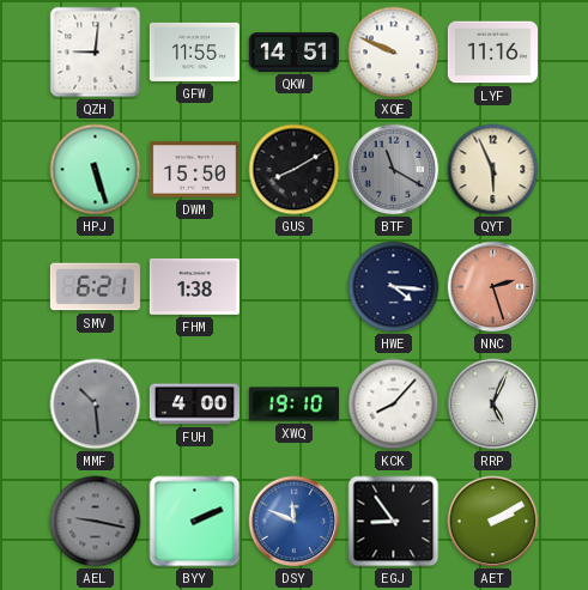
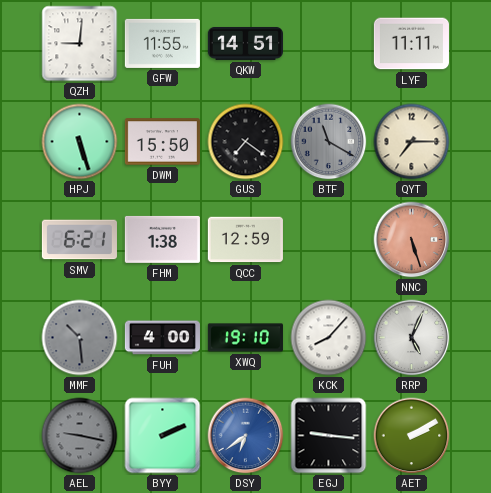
XQE: 9:49 -> none
LYF: 11:16 -> 11:11
GUS: 8:10 -> 7:21
QYT: 5:56 -> 7:15
QCC: none -> 12:59
HWE: 4:16 -> none
NNC: 2:27 -> 5:27
DSY: 11:49 -> 6:39
EGJ: 8:54 -> 9:16
